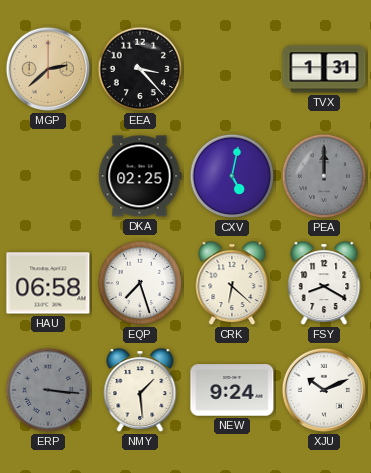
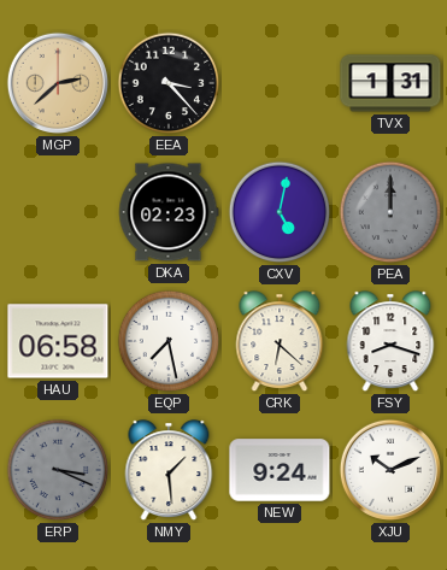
DKA: 02:25 -> 02:23
EQP: 7:27 -> 7:28
FSY: 8:20 -> 8:18
ERP: 3:16 -> 3:19
